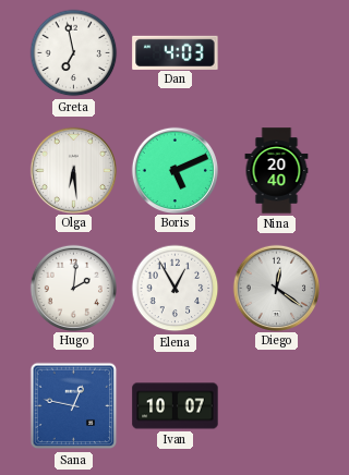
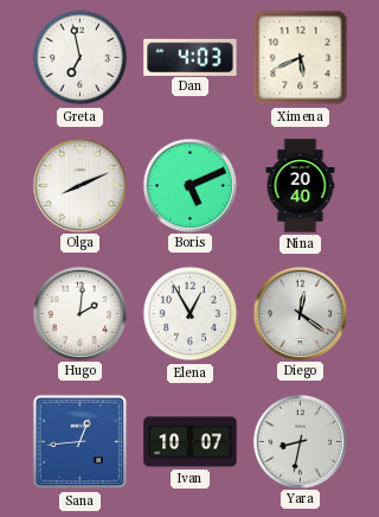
Ximena: none -> 5:41
Olga: 6:29 -> 8:11
Sana: 12:47 -> 12:44
Yara: none -> 8:32
